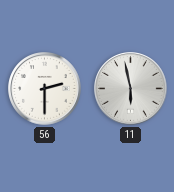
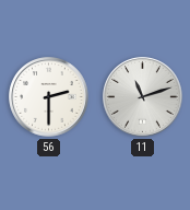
11: 5:58 -> 11:12
